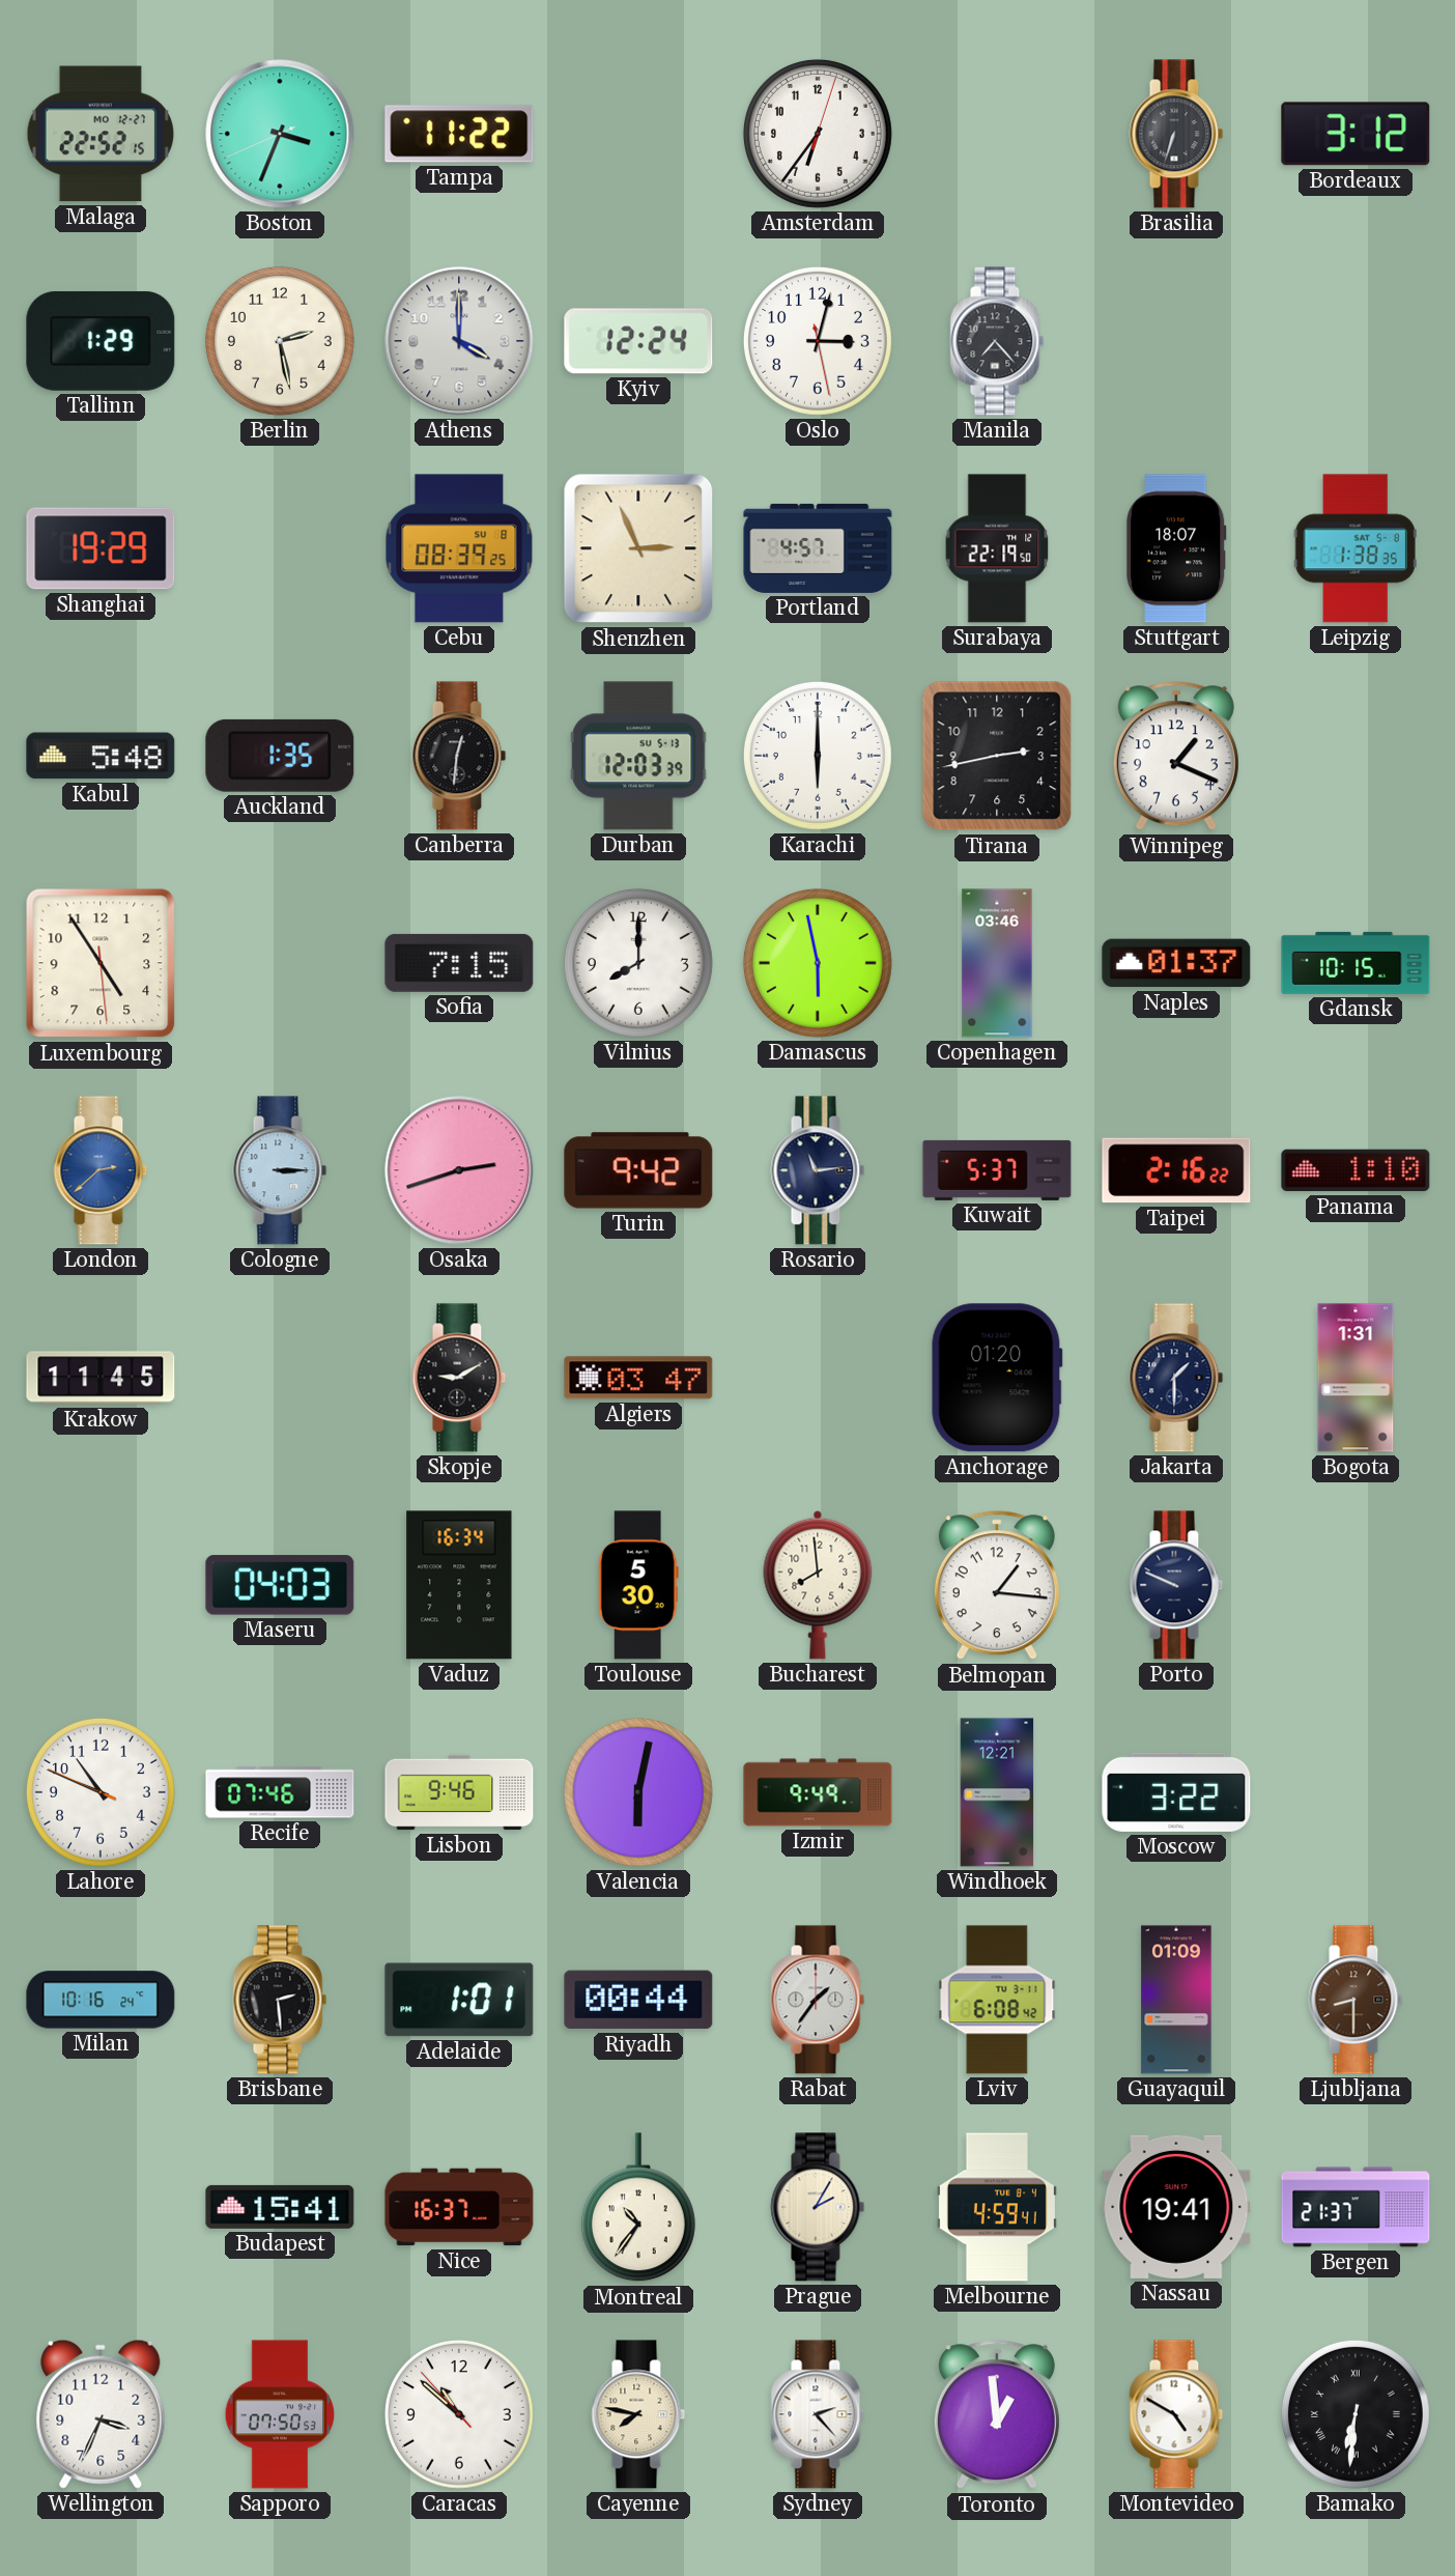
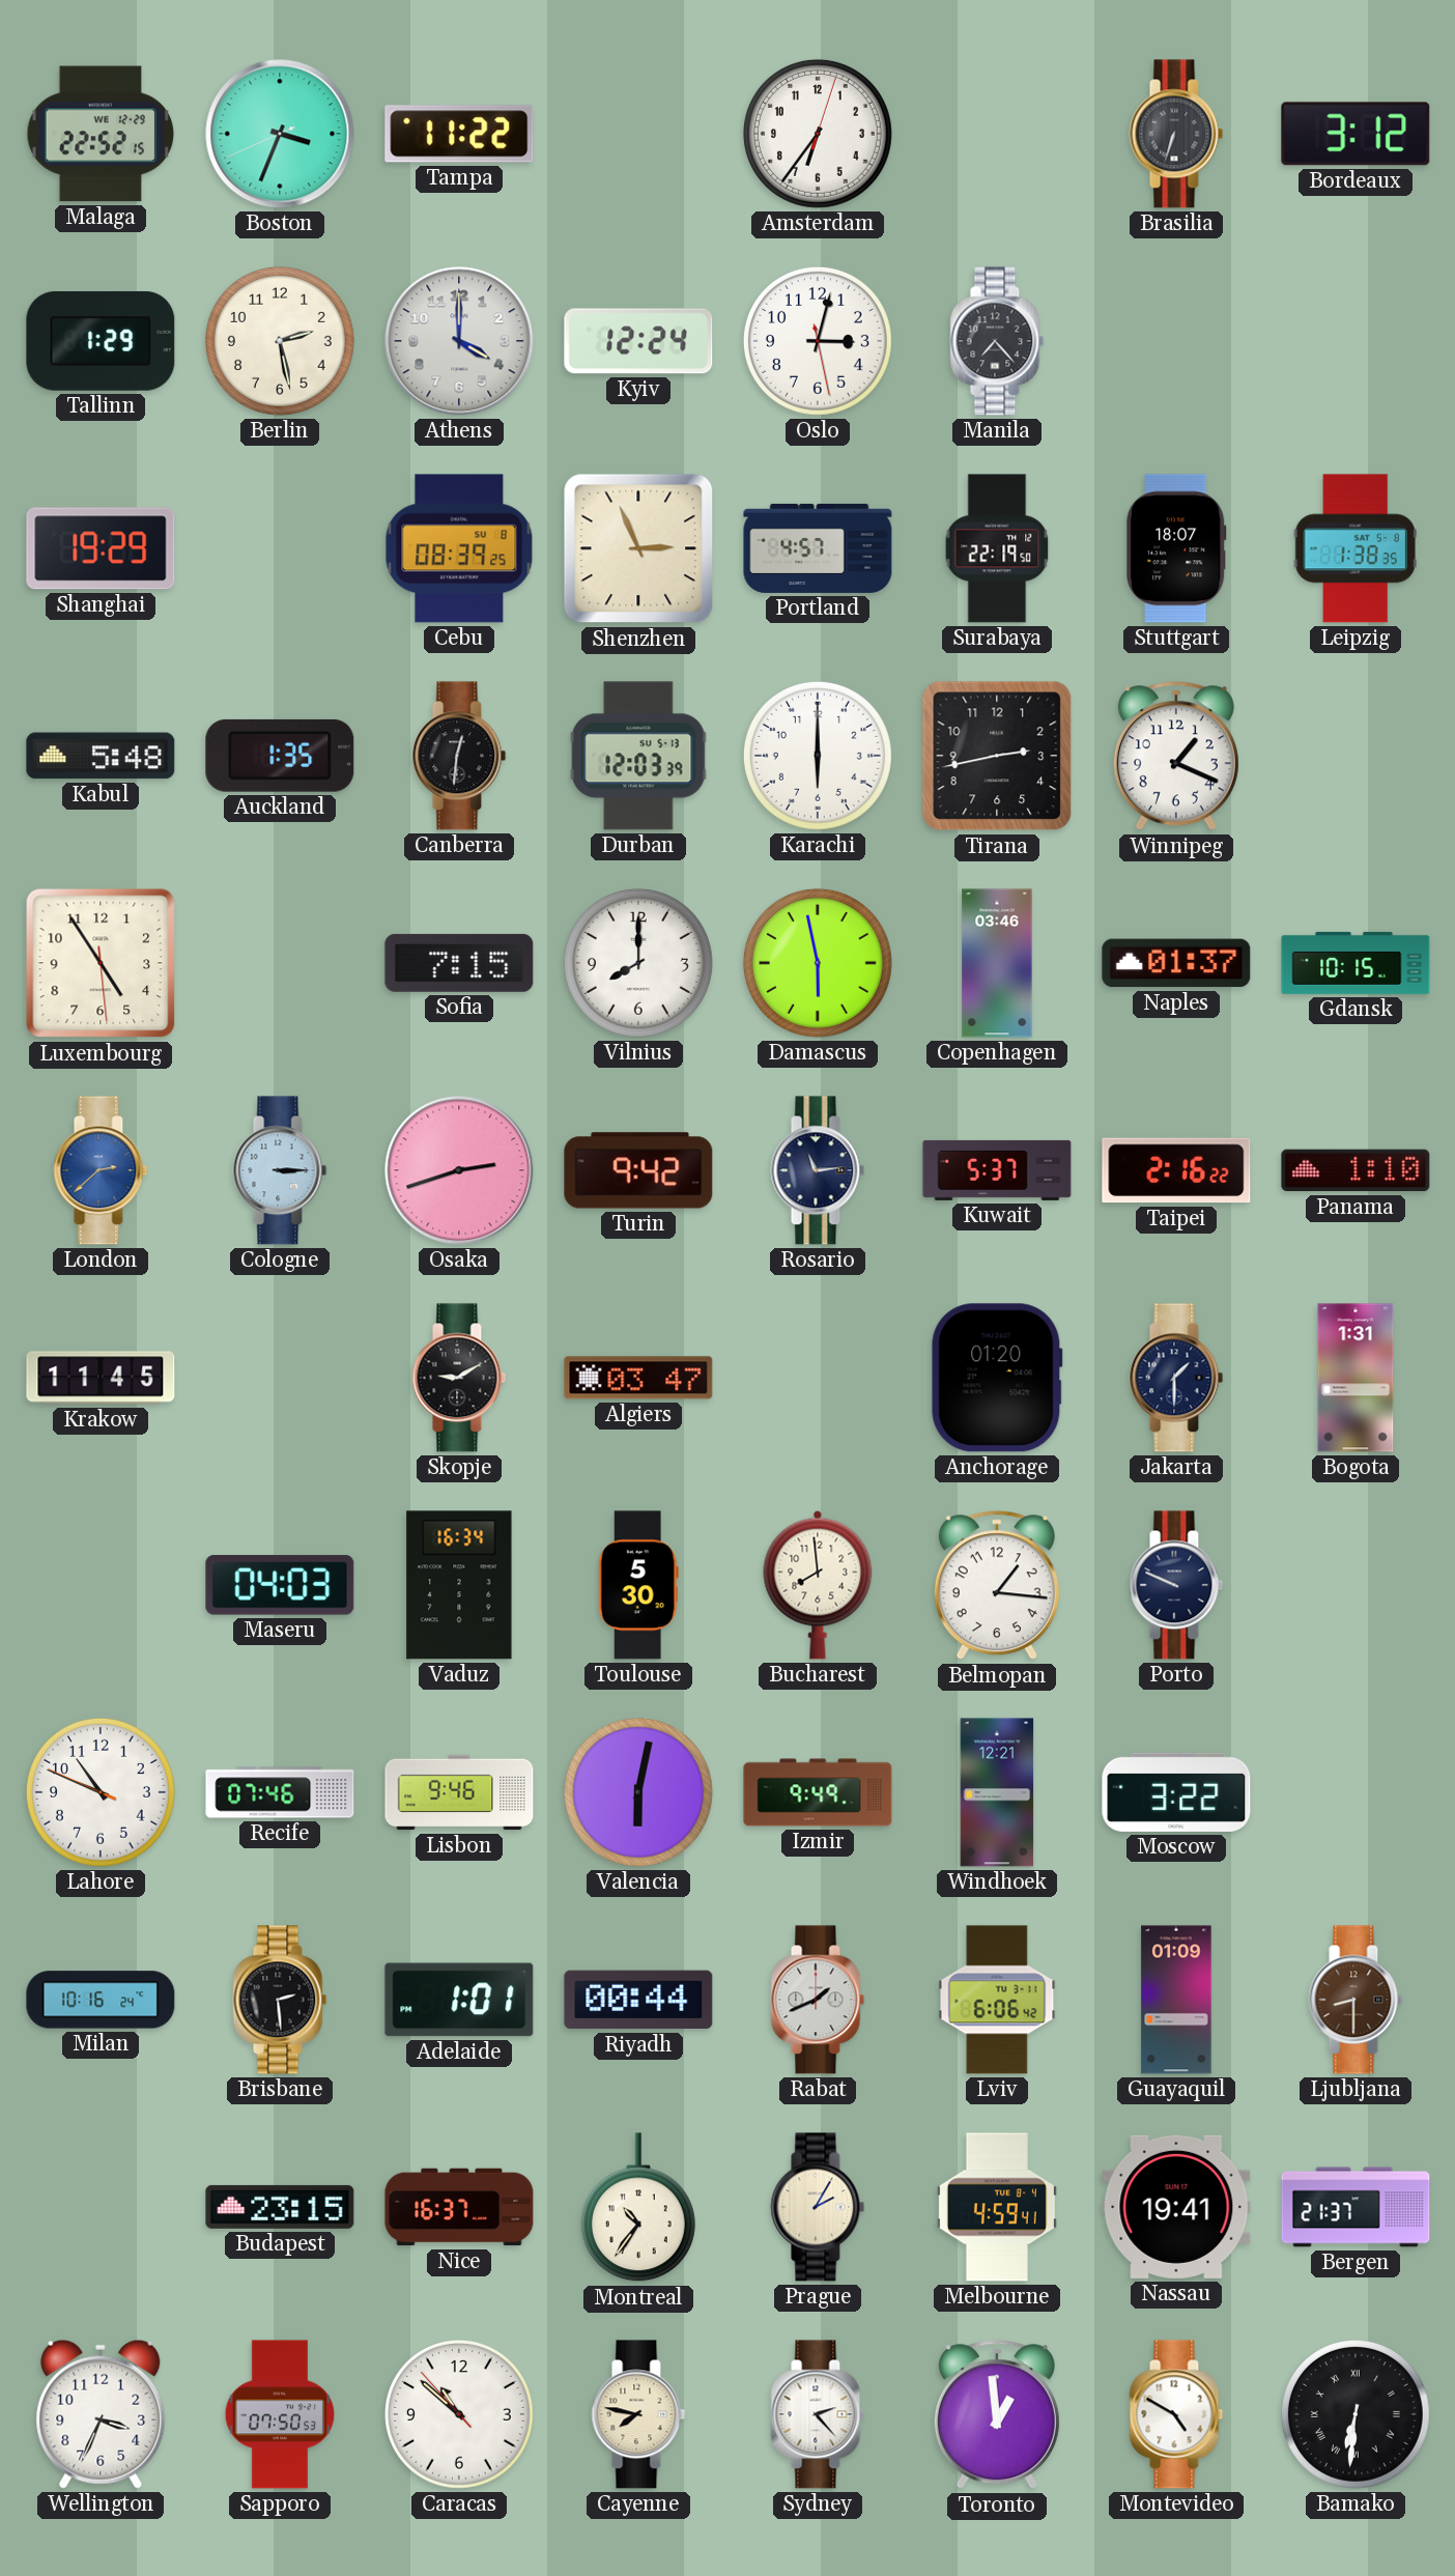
Malaga date: MO 12-27 -> WE 12-29
Rabat: 1:36 -> 1:41
Lviv: 6:08 -> 6:06
Budapest: 15:41 -> 23:15
